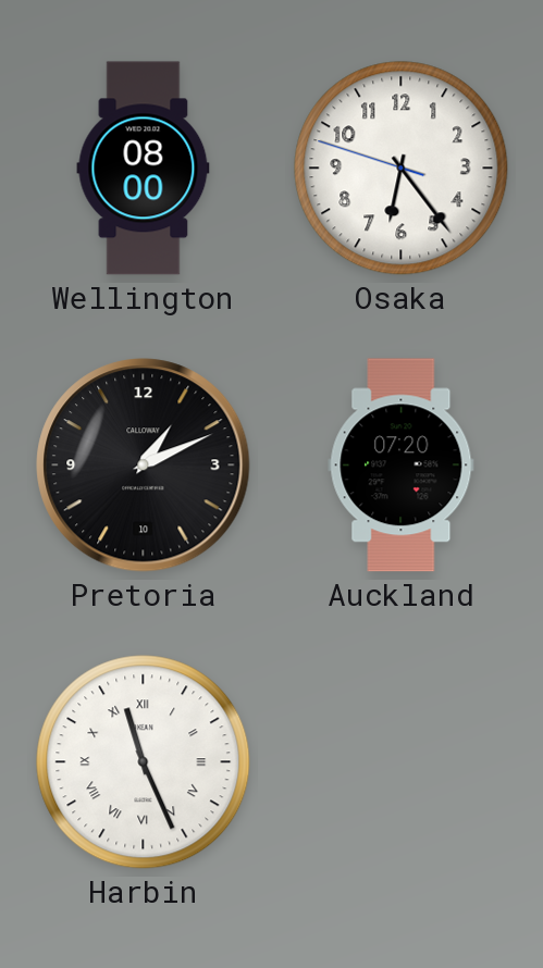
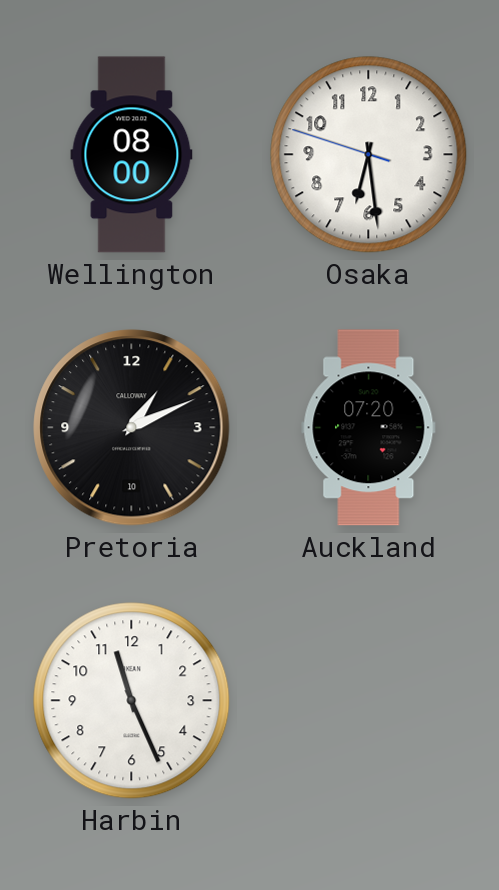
Osaka: 6:23 -> 6:28
Harbin numerals: Roman -> Arabic
